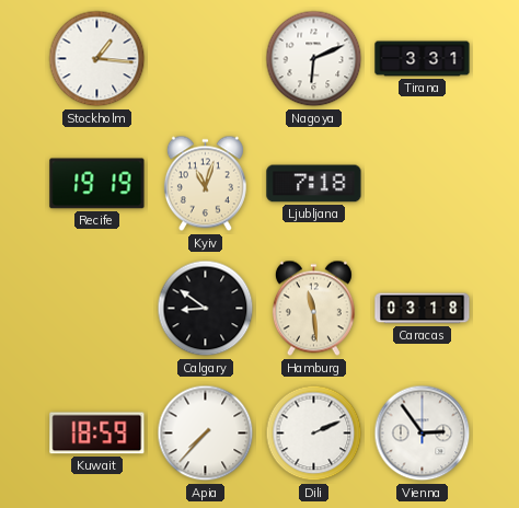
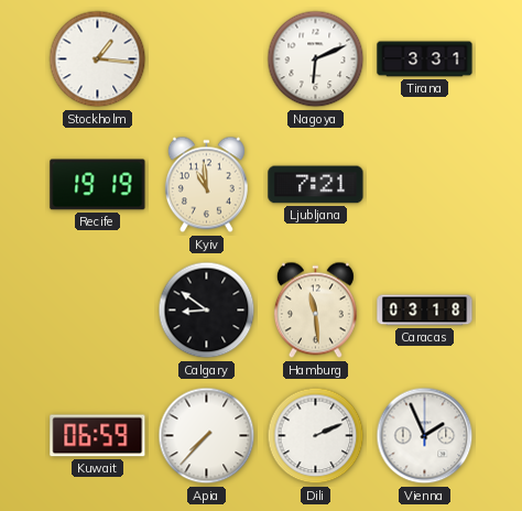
Kyiv: 11:03 -> 10:59
Ljubljana: 7:18 -> 7:21
Kuwait: 18:59 -> 06:59
Vienna: 2:54 -> 1:56
